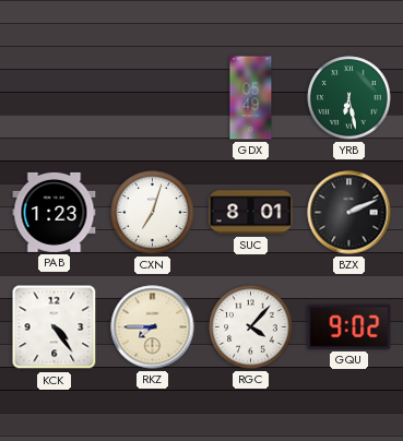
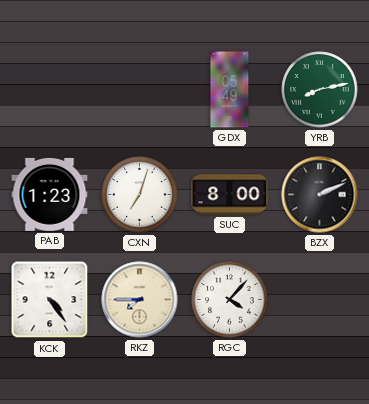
YRB: 6:28 -> 8:13
SUC: 8:01 -> 8:00
GQU: 9:02 -> none
